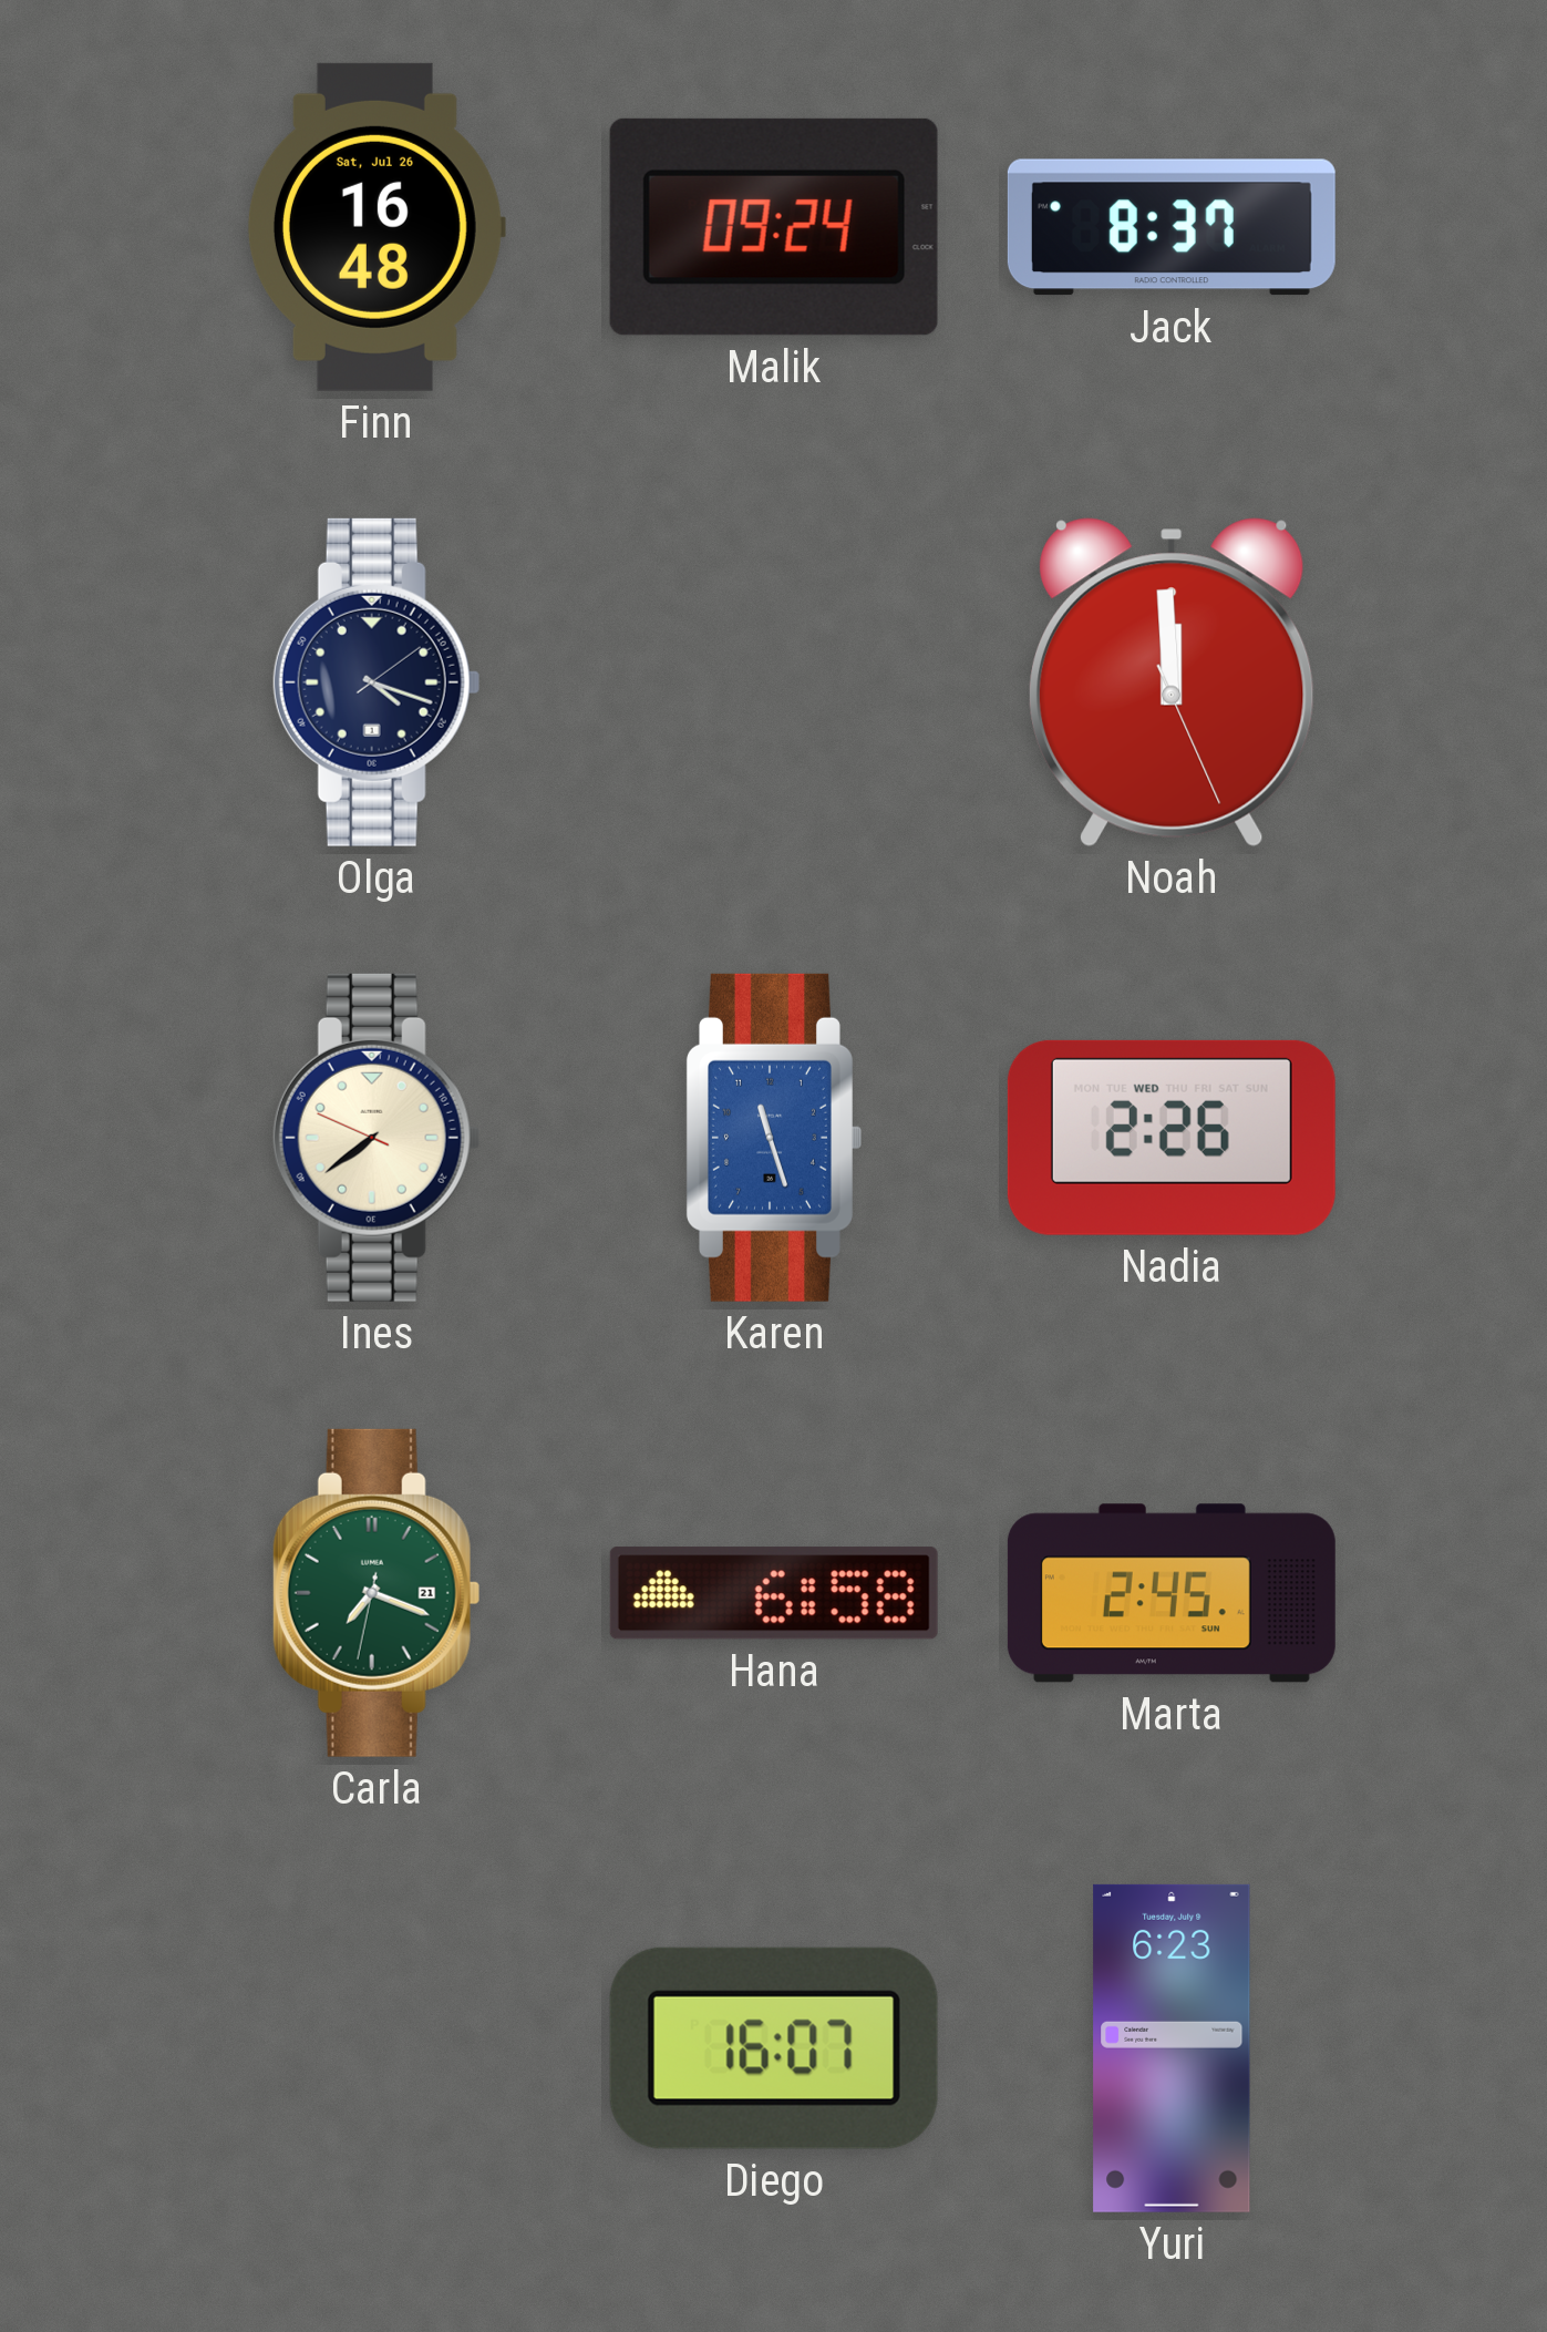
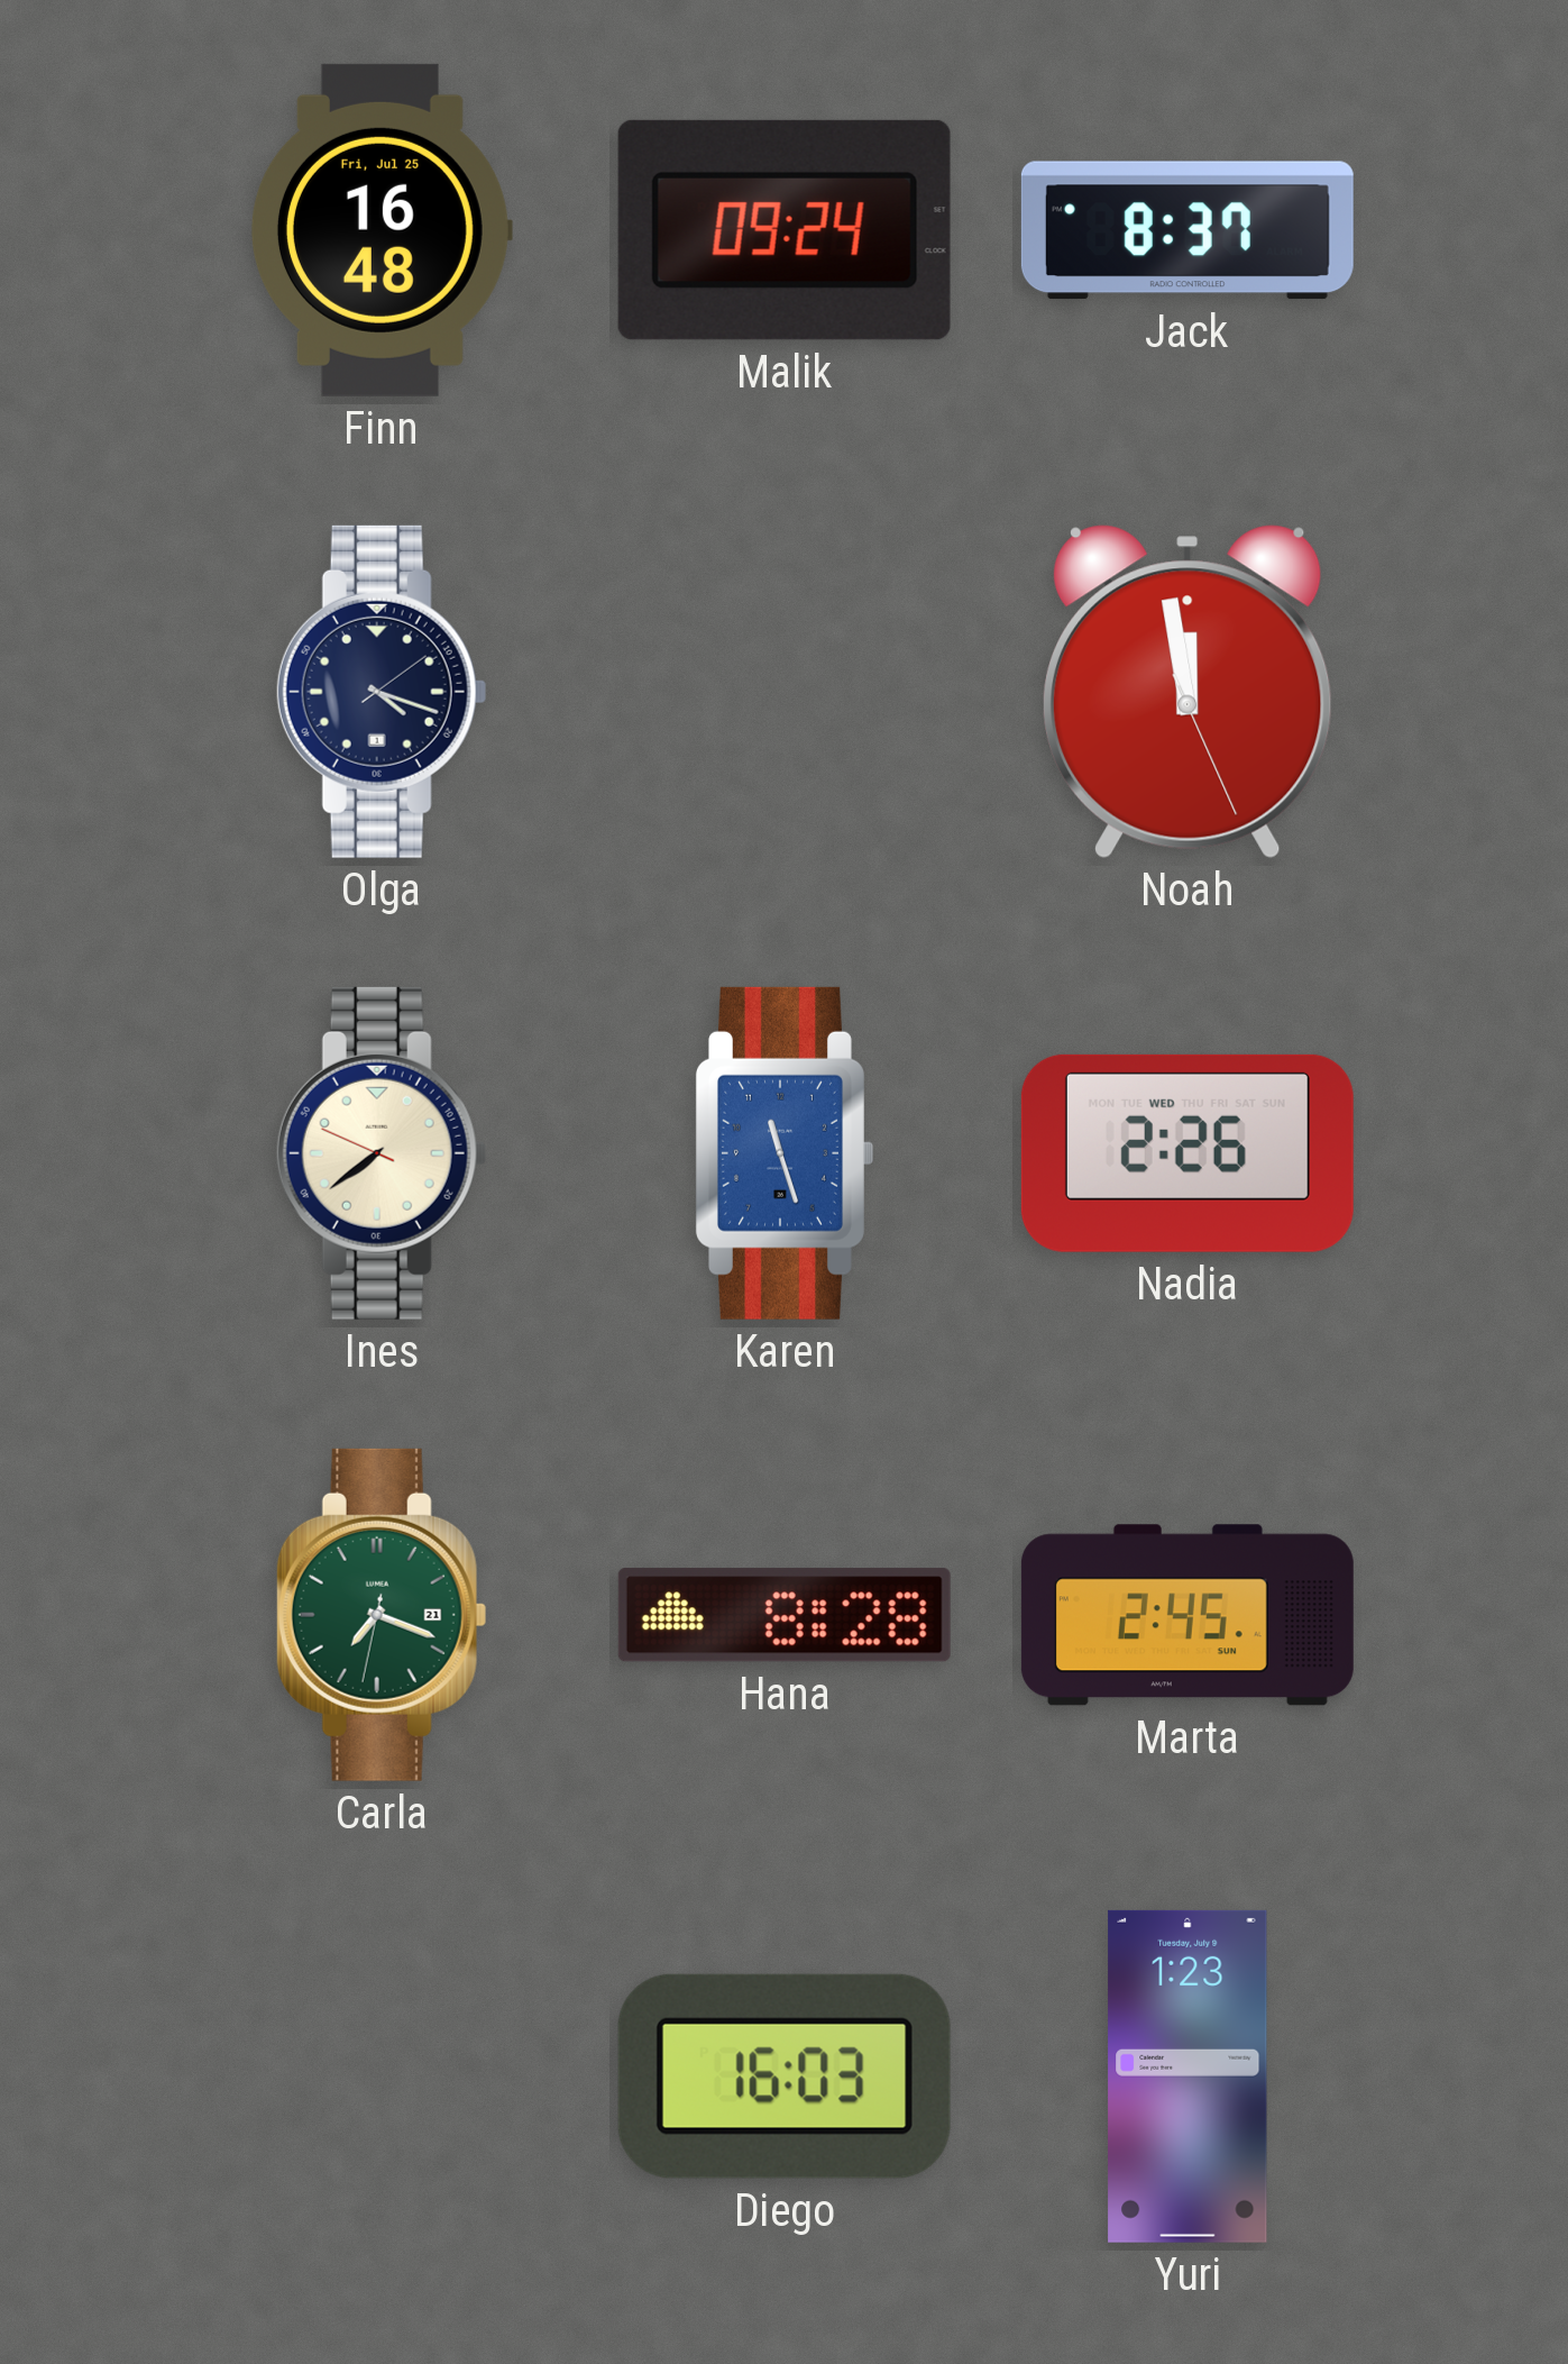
Finn date: Sat, Jul 26 -> Fri, Jul 25
Noah: 11:59 -> 11:58
Hana: 6:58 -> 8:28
Diego: 16:07 -> 16:03
Yuri: 6:23 -> 1:23
